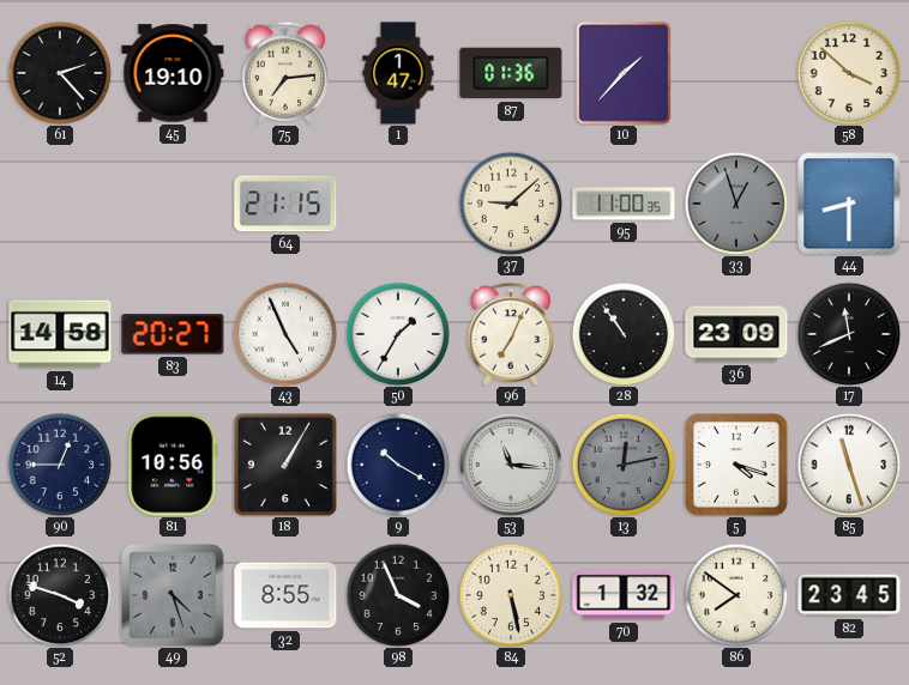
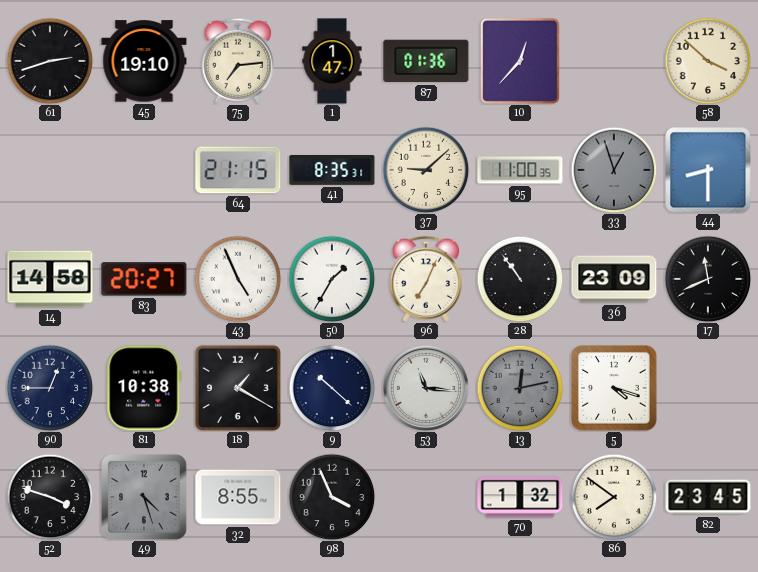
61: 2:23 -> 2:42
10: 1:37 -> 12:37
41: none -> 8:35
81: 10:56 -> 10:38
18: 1:05 -> 1:20
9: 10:20 -> 10:22
85: 11:27 -> none
84: 5:28 -> none
